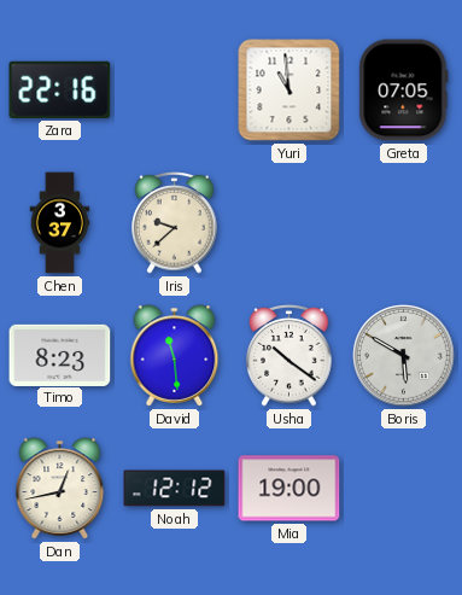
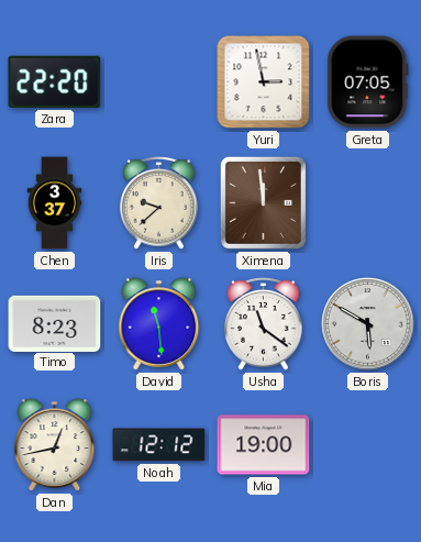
Zara: 22:16 -> 22:20
Yuri: 10:59 -> 2:58
Ximena: none -> 11:59
Usha: 10:21 -> 11:21
